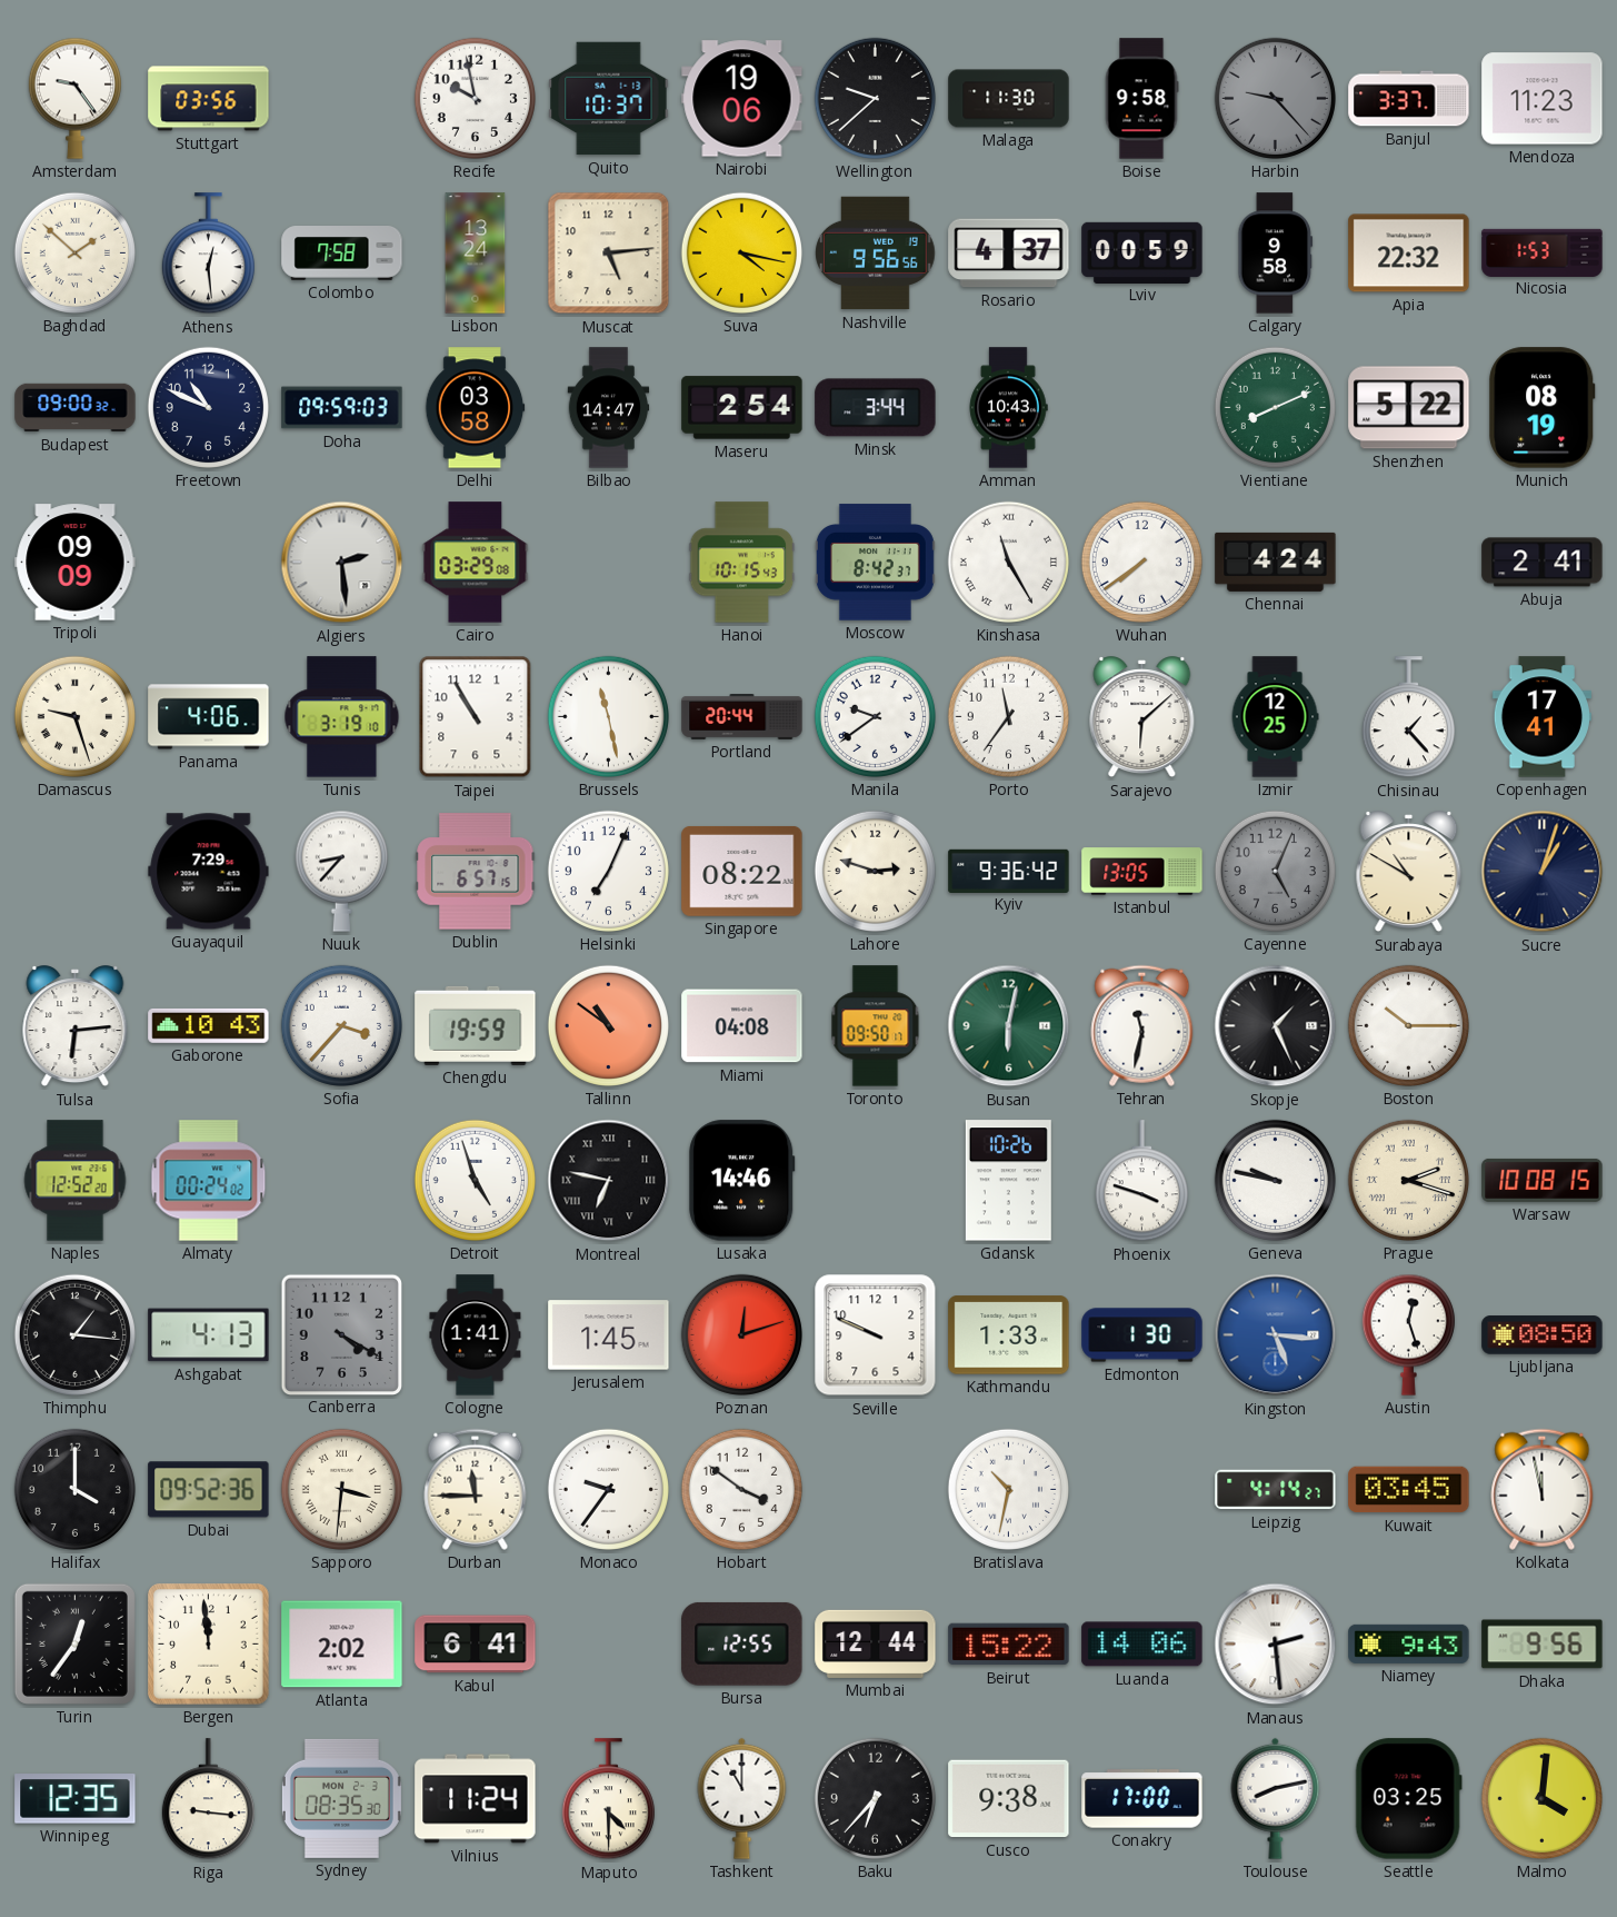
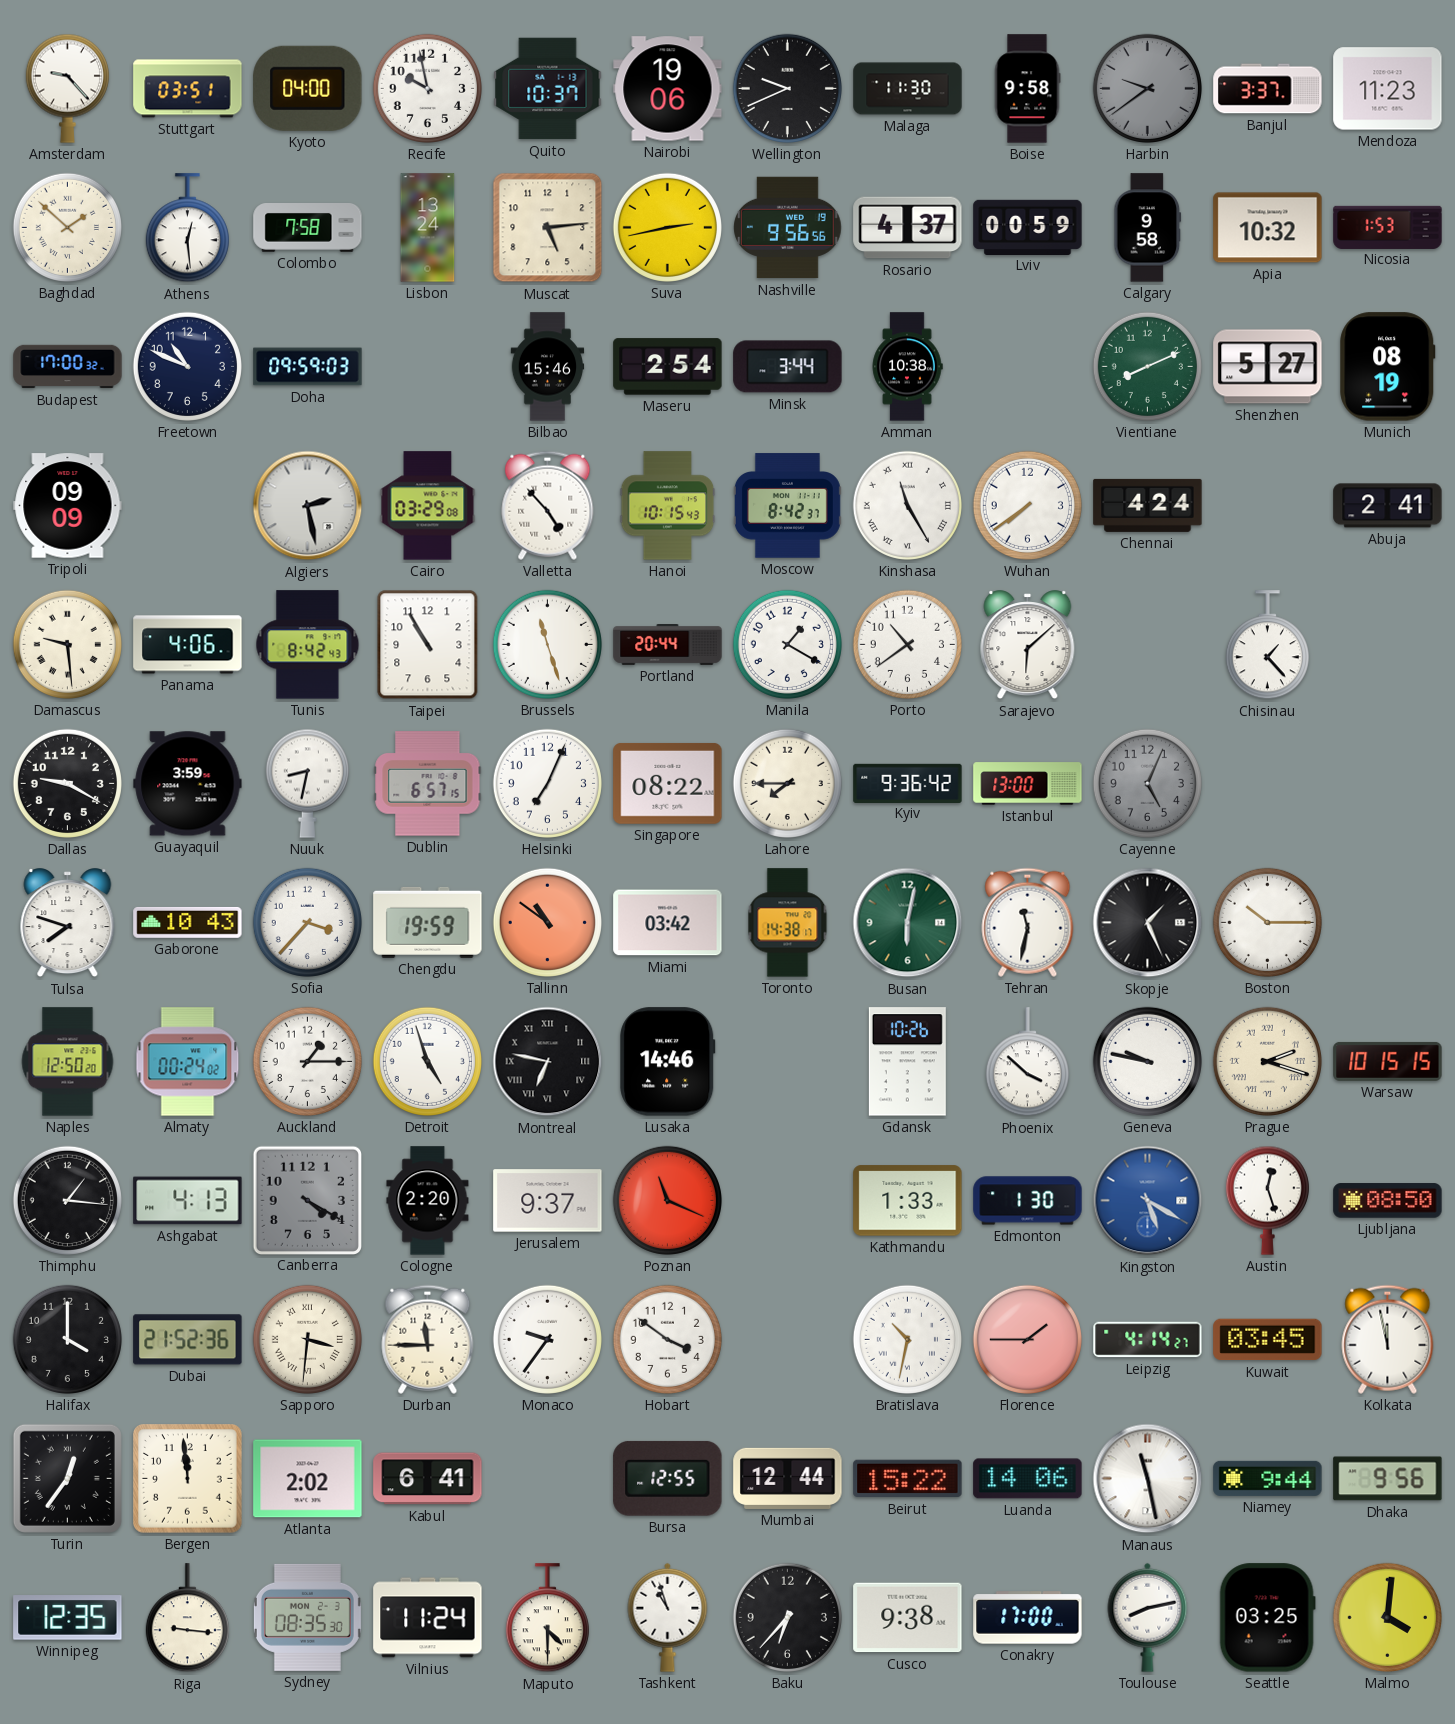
Amsterdam: 9:24 -> 9:23
Stuttgart: 03:56 -> 03:51
Kyoto: none -> 04:00
Wellington: 9:38 -> 9:41
Harbin: 9:23 -> 9:39
Suva: 4:17 -> 2:43
Apia: 22:32 -> 10:32
Budapest: 09:00 -> 17:00
Delhi: 03:58 -> none
Bilbao: 14:47 -> 15:46
Amman: 10:43 -> 10:38
Shenzhen: 5:22 -> 5:27
Algiers: 2:29 -> 2:28
Valletta: none -> 4:53
Damascus: 9:27 -> 9:29
Tunis: 3:19 -> 8:42
Brussels: 11:28 -> 11:27
Manila: 9:39 -> 1:20
Porto: 11:36 -> 10:39
Izmir: 12:25 -> none
Copenhagen: 17:41 -> none
Dallas: none -> 9:20
Guayaquil: 7:29 -> 3:59
Nuuk: 8:37 -> 8:32
Lahore: 2:48 -> 7:45
Istanbul: 13:05 -> 13:00
Surabaya: 10:50 -> none
Sucre: 1:03 -> none
Tulsa: 6:14 -> 7:48
Miami: 04:08 -> 03:42
Toronto: 09:50 -> 14:38
Naples: 12:52 -> 12:50
Auckland: none -> 1:15
Phoenix: 3:48 -> 3:52
Warsaw: 10:08 -> 10:15
Cologne: 1:41 -> 2:20
Jerusalem: 1:45 -> 9:37
Poznan: 12:12 -> 11:19
Seville: 9:49 -> none
Kingston: 5:16 -> 5:20
Dubai: 09:52 -> 21:52
Florence: none -> 1:45
Manaus: 2:29 -> 11:28
Niamey: 9:43 -> 9:44
Tashkent: 11:00 -> 10:57
